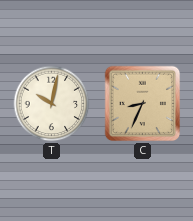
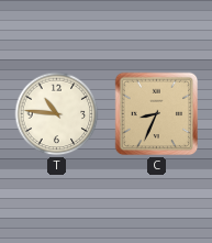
T: 10:02 -> 10:46
